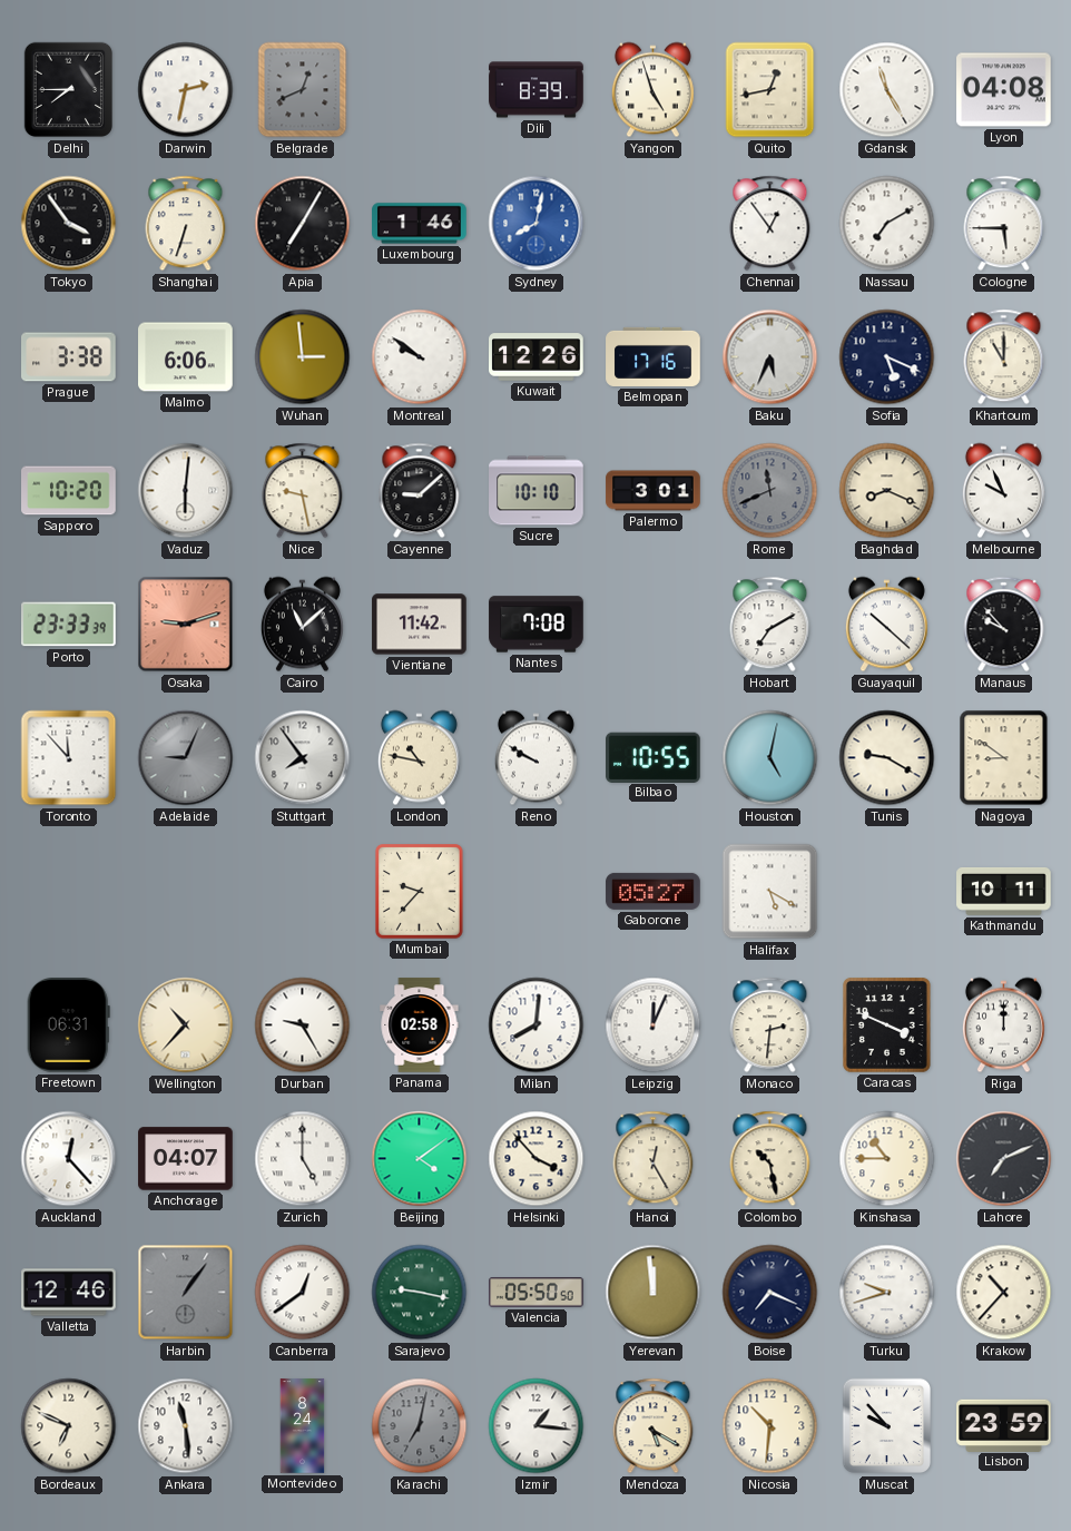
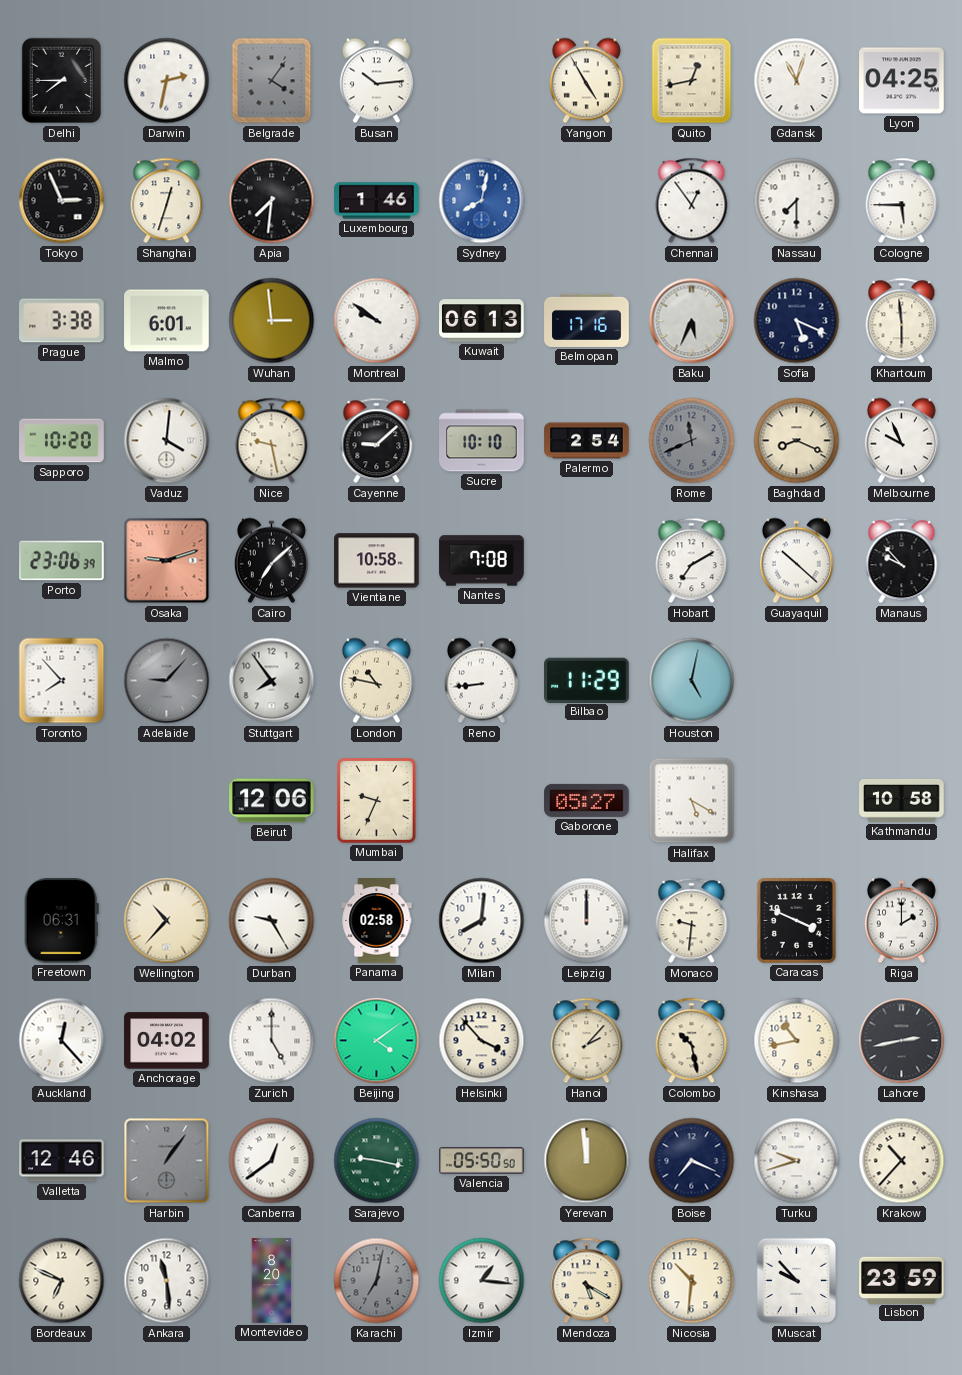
Belgrade: 12:41 -> 4:06
Busan: none -> 10:14
Dili: 8:39 -> none
Yangon: 4:57 -> 4:55
Gdansk: 11:25 -> 11:03
Lyon: 04:08 -> 04:25
Tokyo: 3:54 -> 2:56
Shanghai: 6:33 -> 12:33
Apia: 7:05 -> 7:31
Nassau: 7:10 -> 7:30
Malmo: 6:06 -> 6:01
Kuwait: 12:26 -> 06:13
Khartoum: 11:00 -> 5:59
Vaduz: 6:01 -> 4:01
Palermo: 3:01 -> 2:54
Porto: 23:33 -> 23:06
Cairo: 11:08 -> 7:08
Vientiane: 11:42 -> 10:58
Toronto: 11:53 -> 7:53
Adelaide: 9:04 -> 9:07
Reno: 9:50 -> 8:44
Bilbao: 10:55 -> 11:29
Tunis: 9:20 -> none
Nagoya: 8:51 -> none
Beirut: none -> 12:06
Mumbai: 9:37 -> 9:34
Kathmandu: 10:11 -> 10:58
Leipzig: 12:04 -> 12:00
Monaco: 2:31 -> 9:31
Riga: 12:00 -> 2:00
Anchorage: 04:07 -> 04:02
Hanoi: 12:25 -> 2:07
Kinshasa: 10:45 -> 10:43
Lahore: 7:11 -> 2:43
Montevideo: 8:24 -> 8:20
